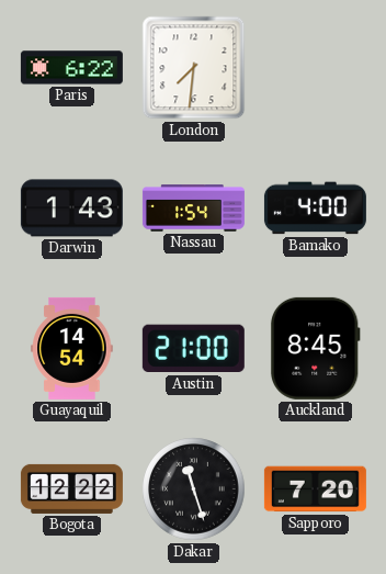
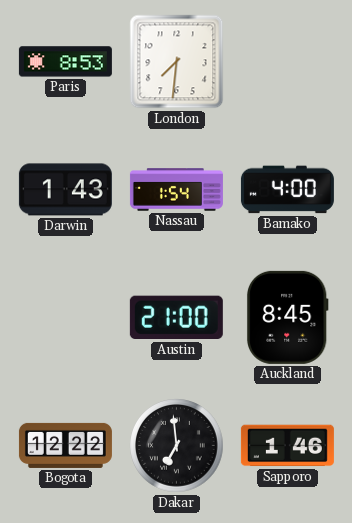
Paris: 6:22 -> 8:53
Guayaquil: 14:54 -> none
Dakar: 11:27 -> 6:59
Sapporo: 7:20 -> 1:46
